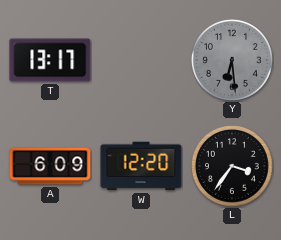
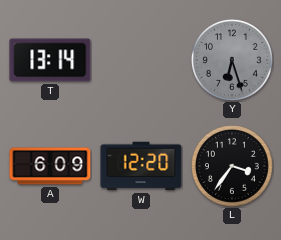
T: 13:17 -> 13:14
Y: 6:29 -> 6:27
